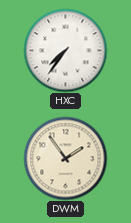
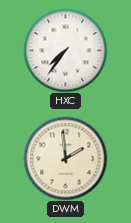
DWM: 1:54 -> 1:59
